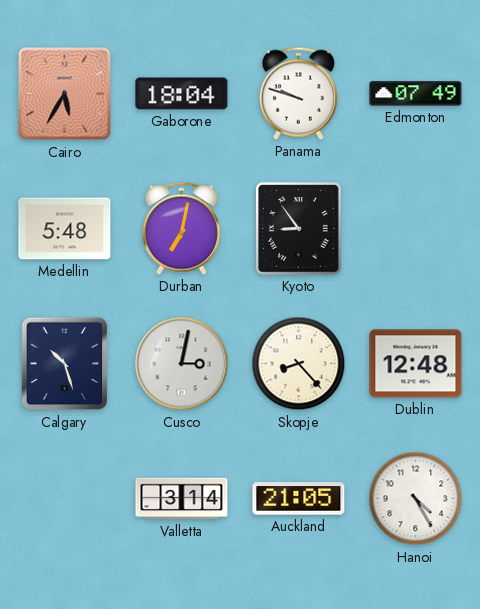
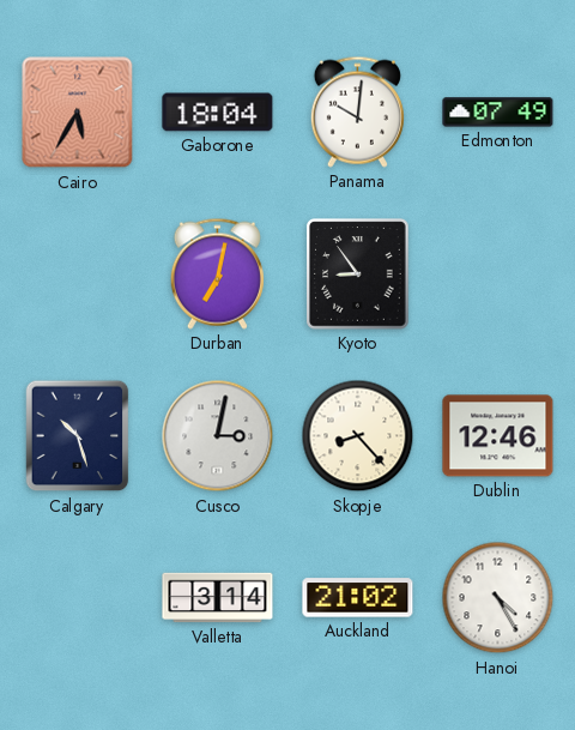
Panama: 9:48 -> 10:01
Medellin: 5:48 -> none
Dublin: 12:48 -> 12:46
Auckland: 21:05 -> 21:02
